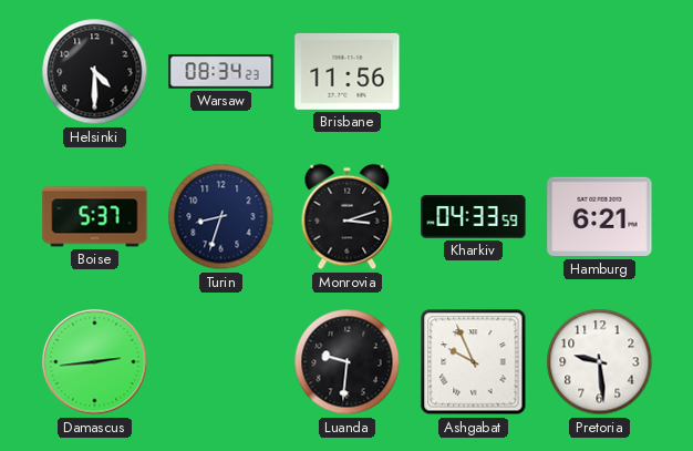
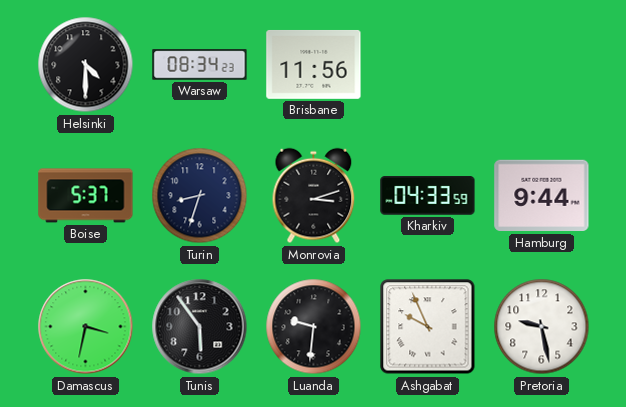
Hamburg: 6:21 -> 9:44
Damascus: 2:44 -> 3:32
Tunis: none -> 5:54
Pretoria: 9:29 -> 9:28
